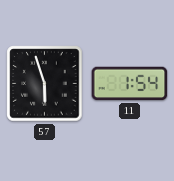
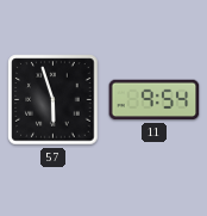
11: 1:54 -> 9:54
